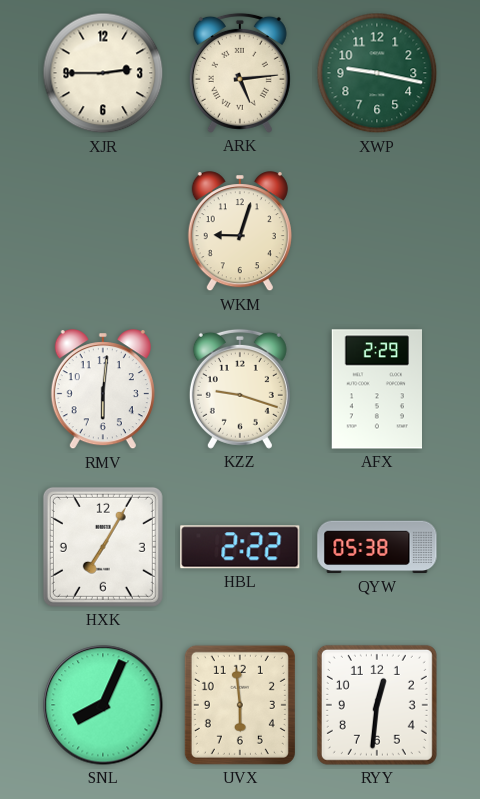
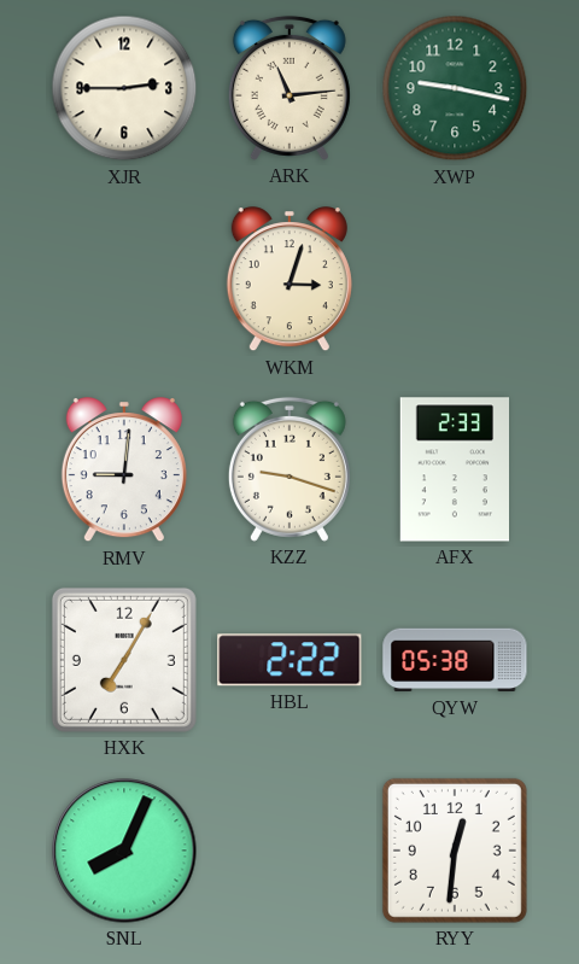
ARK: 5:14 -> 11:14
WKM: 9:03 -> 3:03
RMV: 6:01 -> 9:01
AFX: 2:29 -> 2:33
UVX: 5:59 -> none
